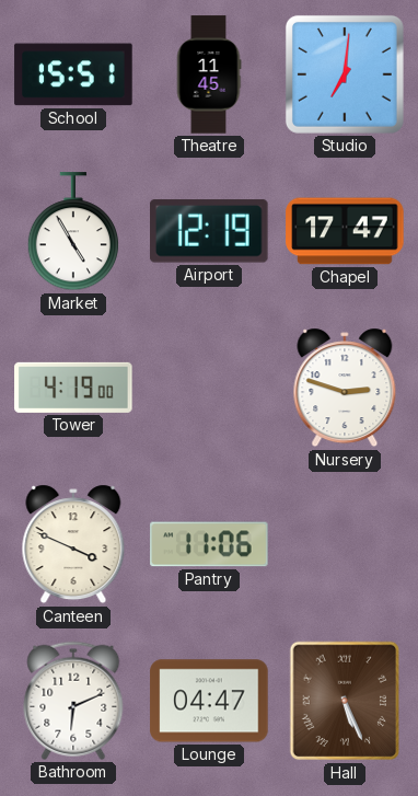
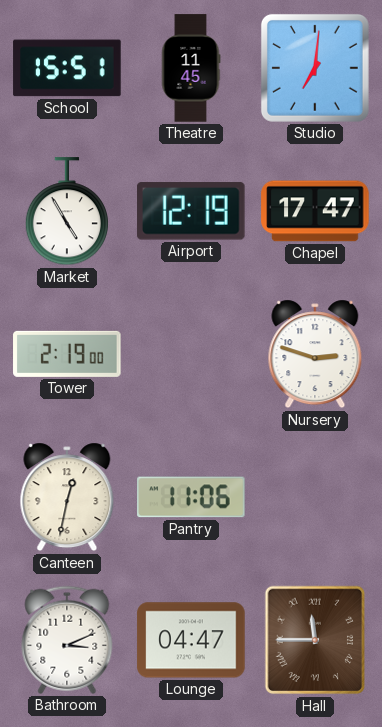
Tower: 4:19 -> 2:19
Canteen: 3:49 -> 12:32
Bathroom: 6:11 -> 3:11
Hall: 5:26 -> 11:45
